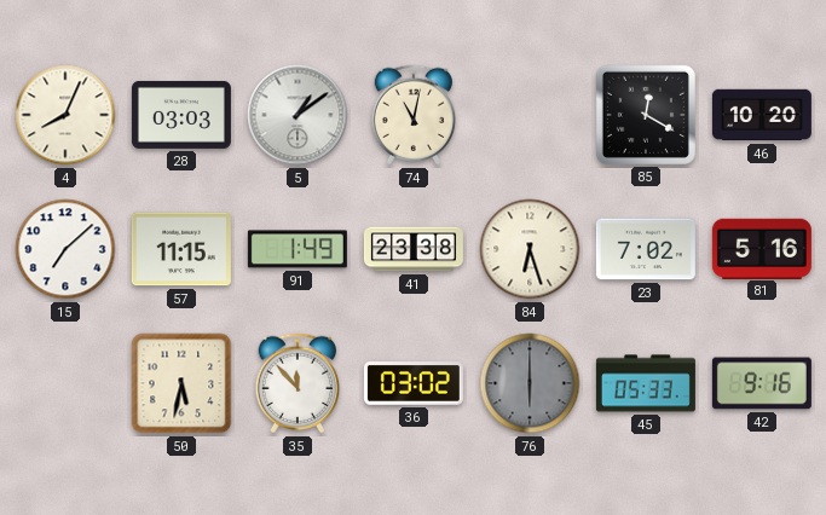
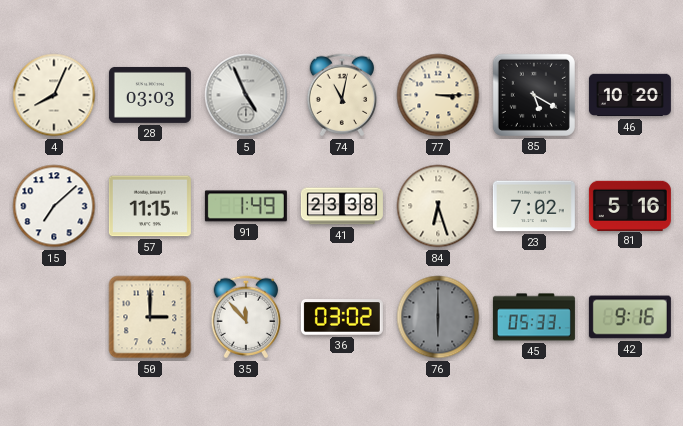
5: 1:09 -> 4:56
77: none -> 3:15
85: 12:20 -> 5:20
50: 5:32 -> 3:00
